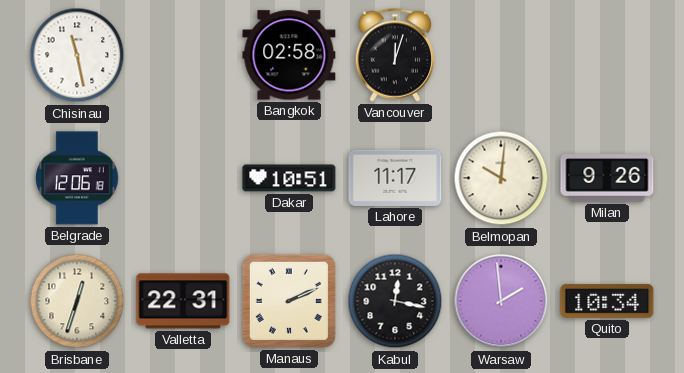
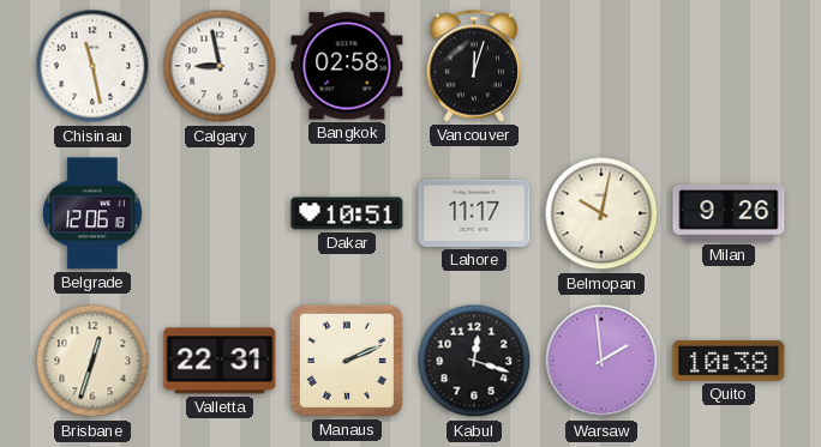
Calgary: none -> 8:58
Belmopan: 10:01 -> 10:02
Kabul: 12:17 -> 12:18
Quito: 10:34 -> 10:38
